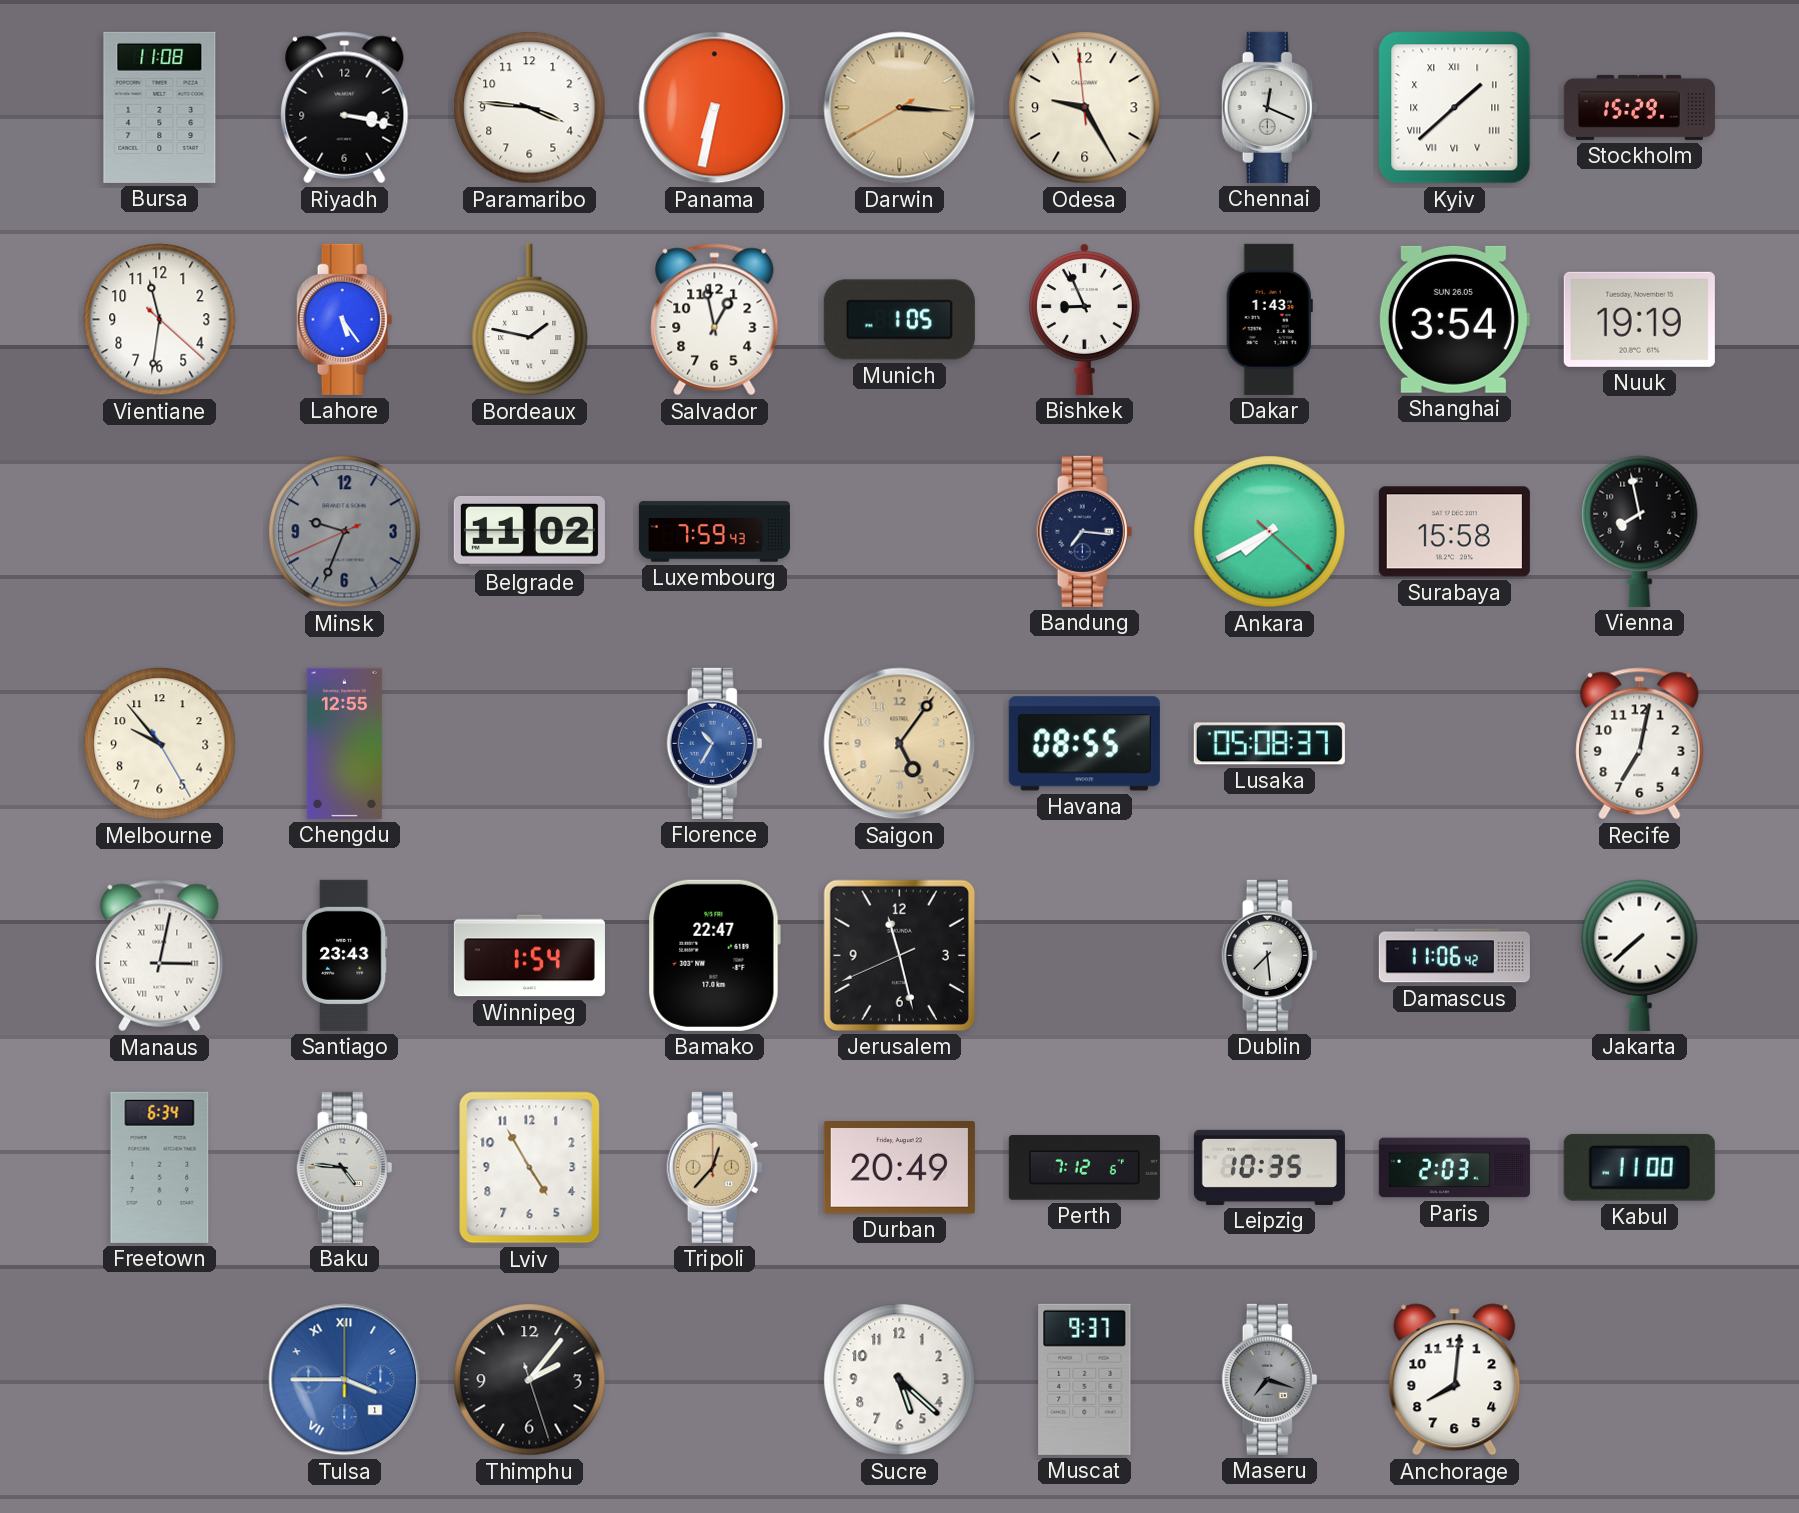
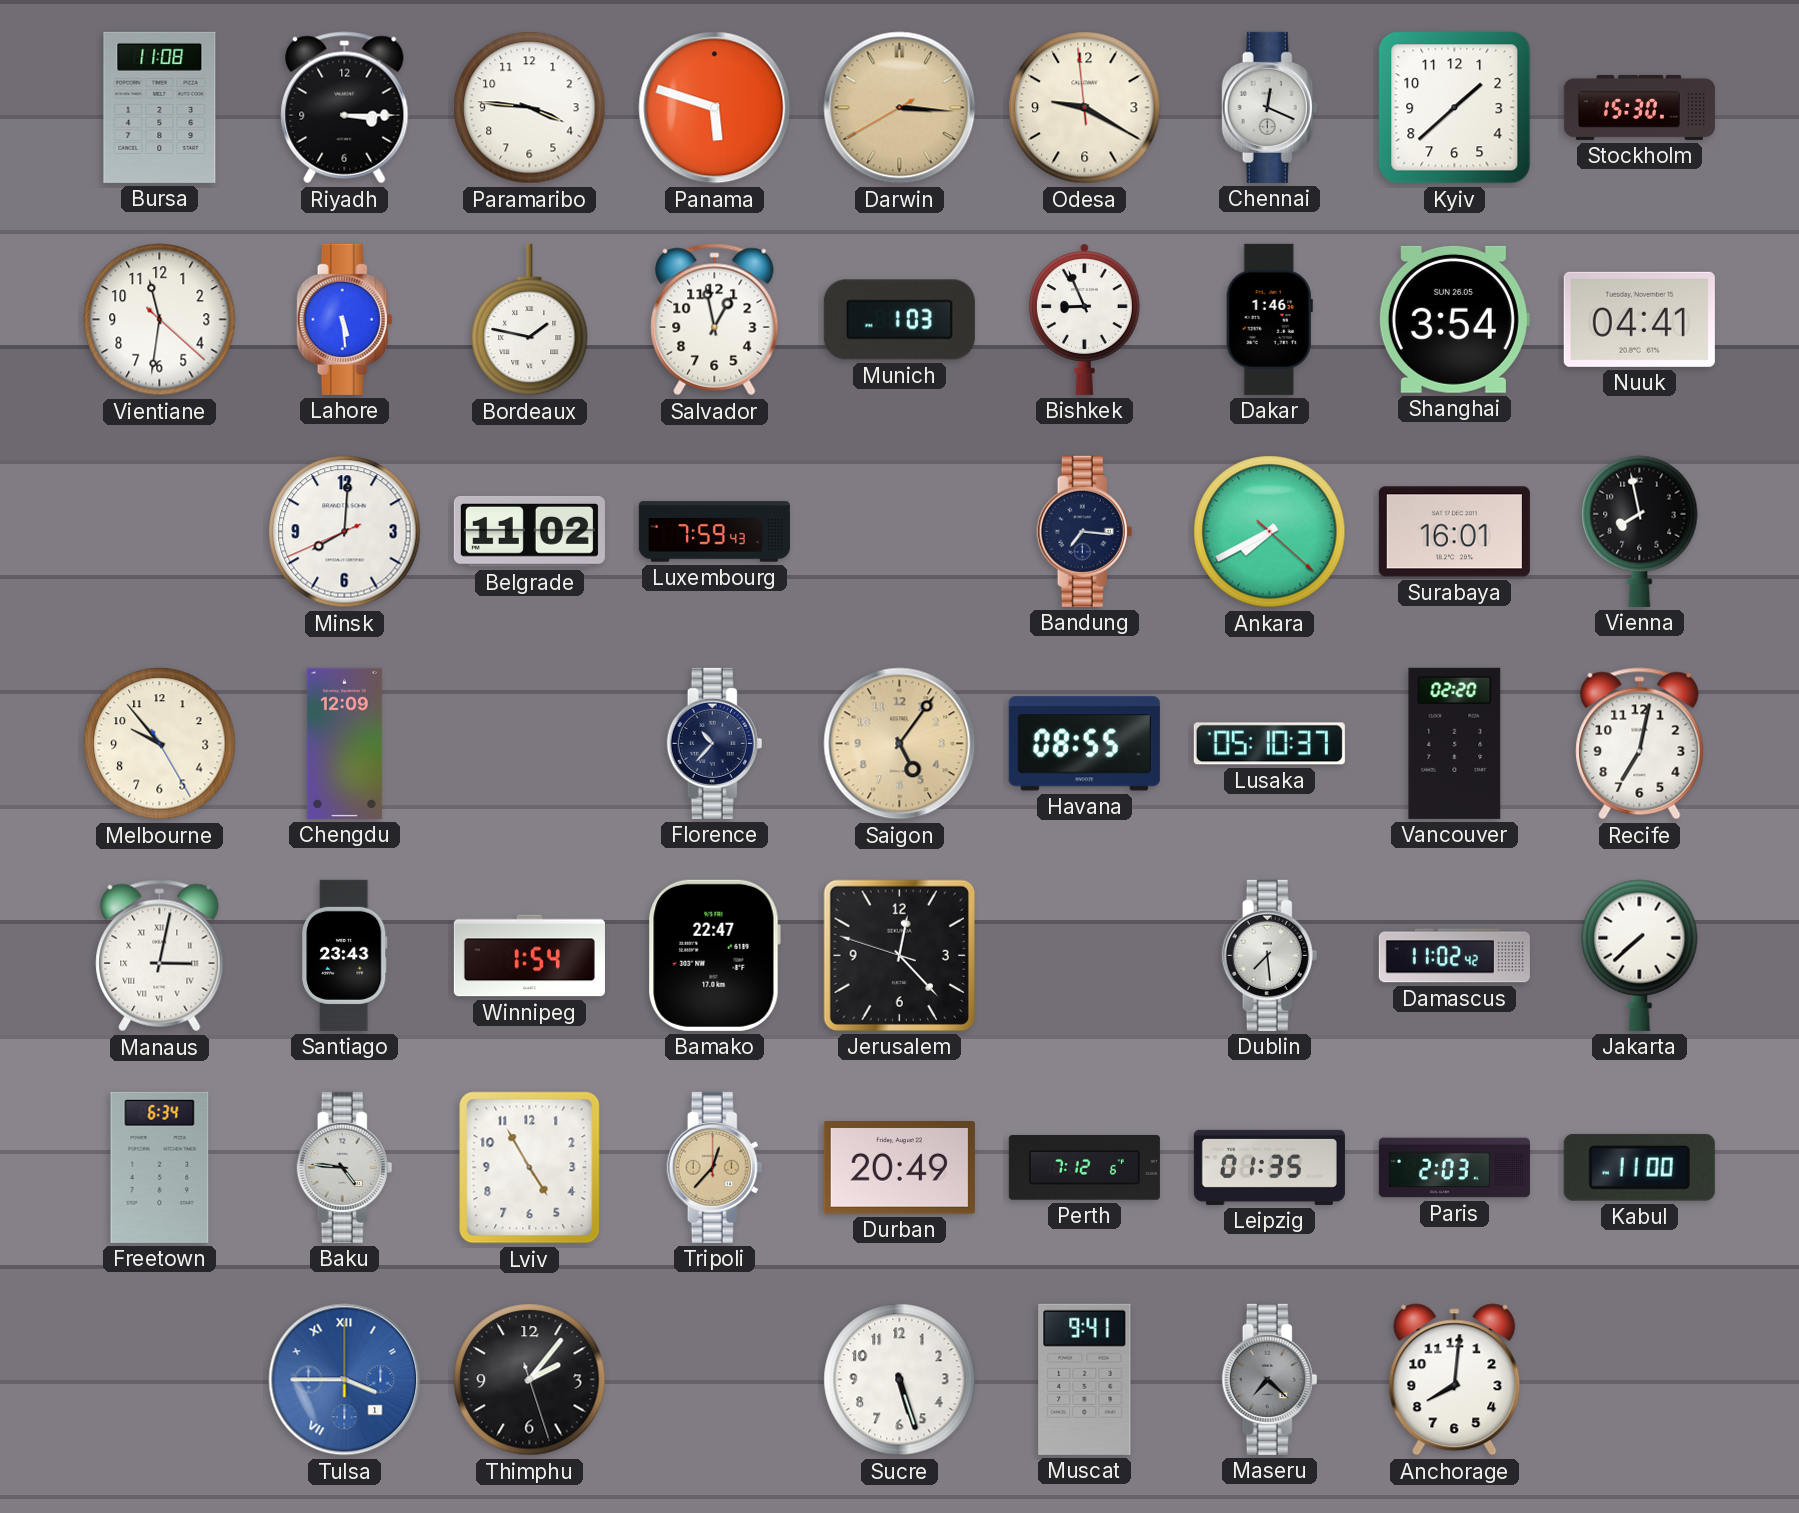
Riyadh: 3:17 -> 3:15
Panama: 6:32 -> 5:48
Odesa: 9:24 -> 9:19
Kyiv numerals: Roman -> Arabic
Stockholm: 15:29 -> 15:30
Lahore: 5:24 -> 5:29
Munich: 1:05 -> 1:03
Dakar: 1:43 -> 1:46
Nuuk: 19:19 -> 04:41
Minsk: 9:33 -> 8:00
Minsk dial: grey -> white
Surabaya: 15:58 -> 16:01
Chengdu: 12:55 -> 12:09
Florence: 10:35 -> 10:37
Florence dial: blue -> navy
Lusaka: 05:08 -> 05:10
Vancouver: none -> 02:20
Jerusalem: 11:27 -> 12:22
Damascus: 11:06 -> 11:02
Leipzig: 10:35 -> 01:35
Sucre: 5:22 -> 5:27
Muscat: 9:37 -> 9:41
Maseru: 7:18 -> 7:22
